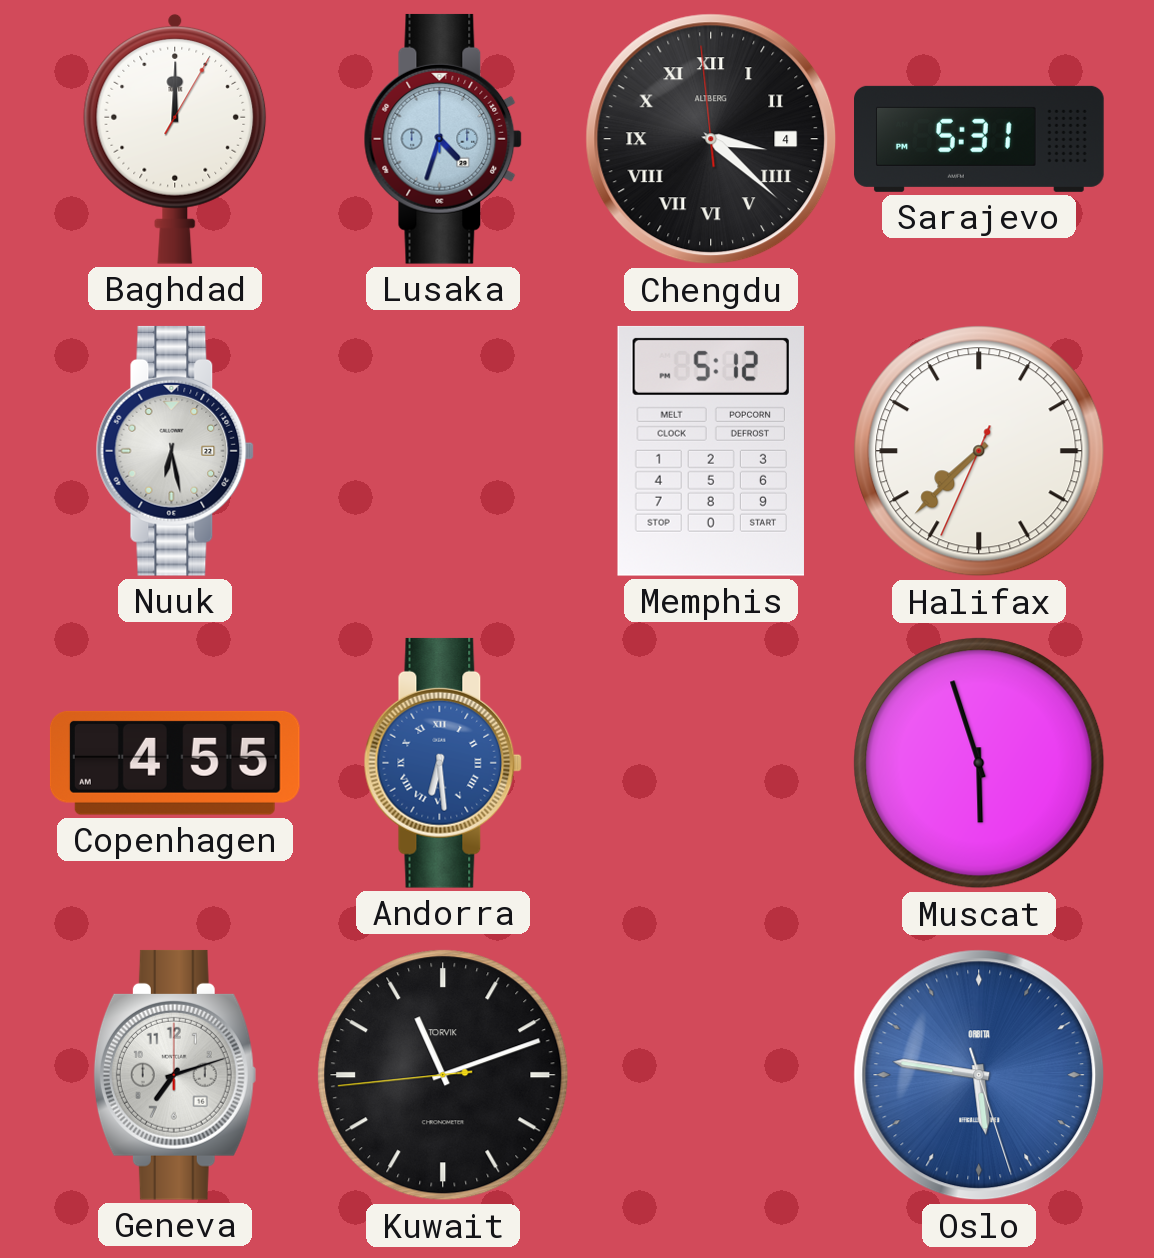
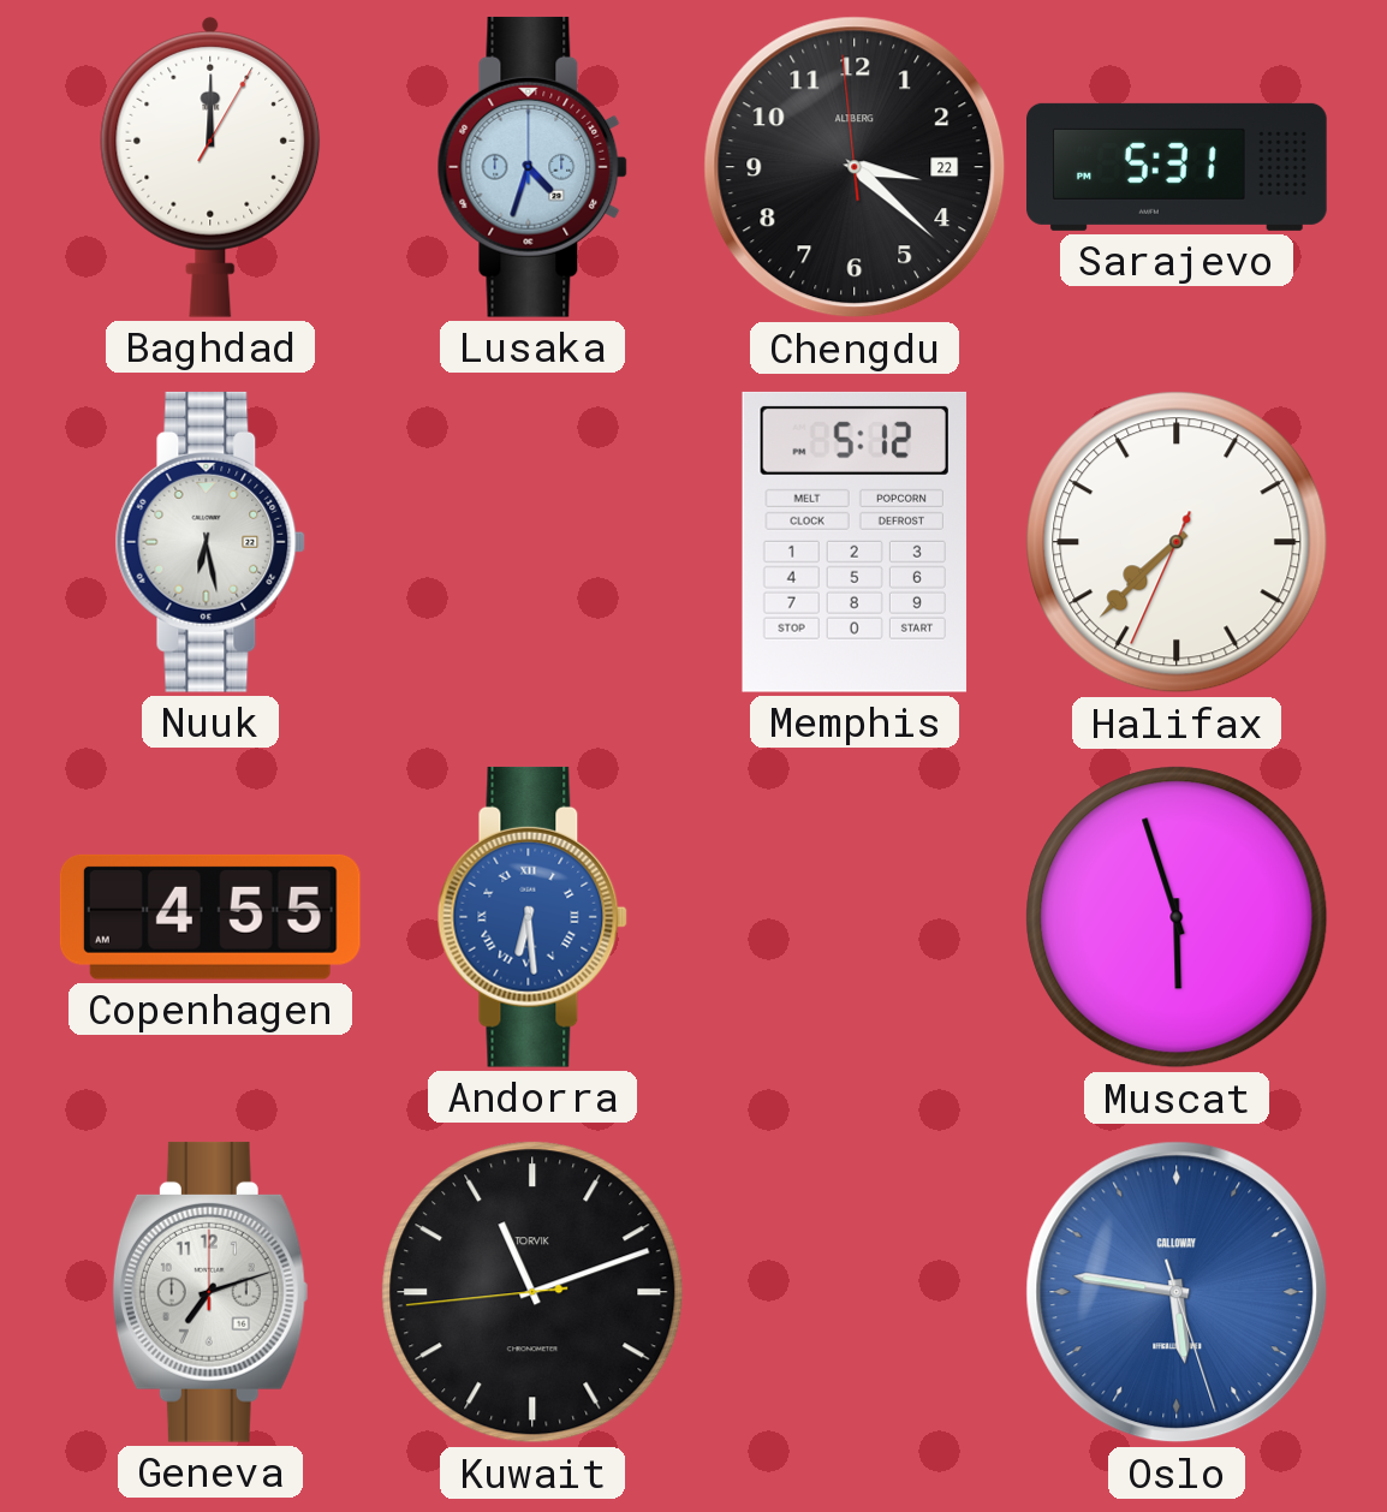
Chengdu date: 4 -> 22
Chengdu numerals: Roman -> Arabic
Oslo brand: ORBITA -> CALLOWAY
